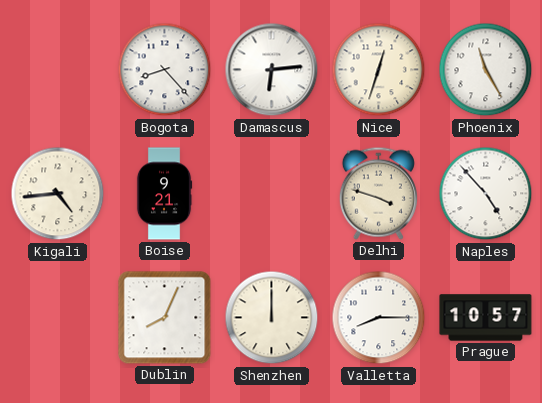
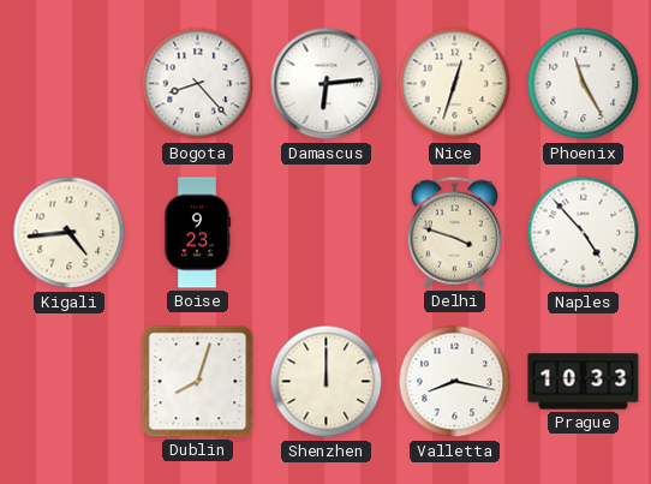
Boise: 9:21 -> 9:23
Dublin: 8:04 -> 8:03
Valletta: 8:15 -> 8:17
Prague: 10:57 -> 10:33
